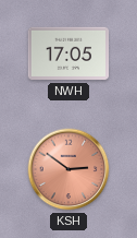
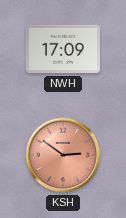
NWH: 17:05 -> 17:09
